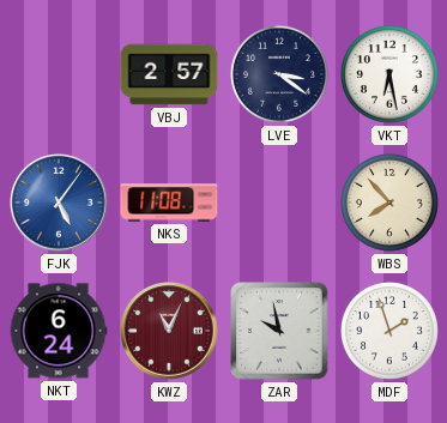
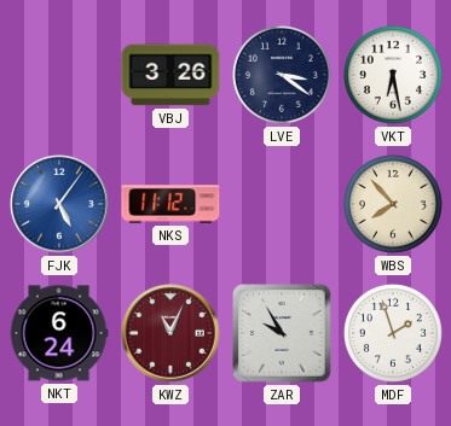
VBJ: 2:57 -> 3:26
NKS: 11:08 -> 11:12
ZAR: 9:58 -> 9:55
